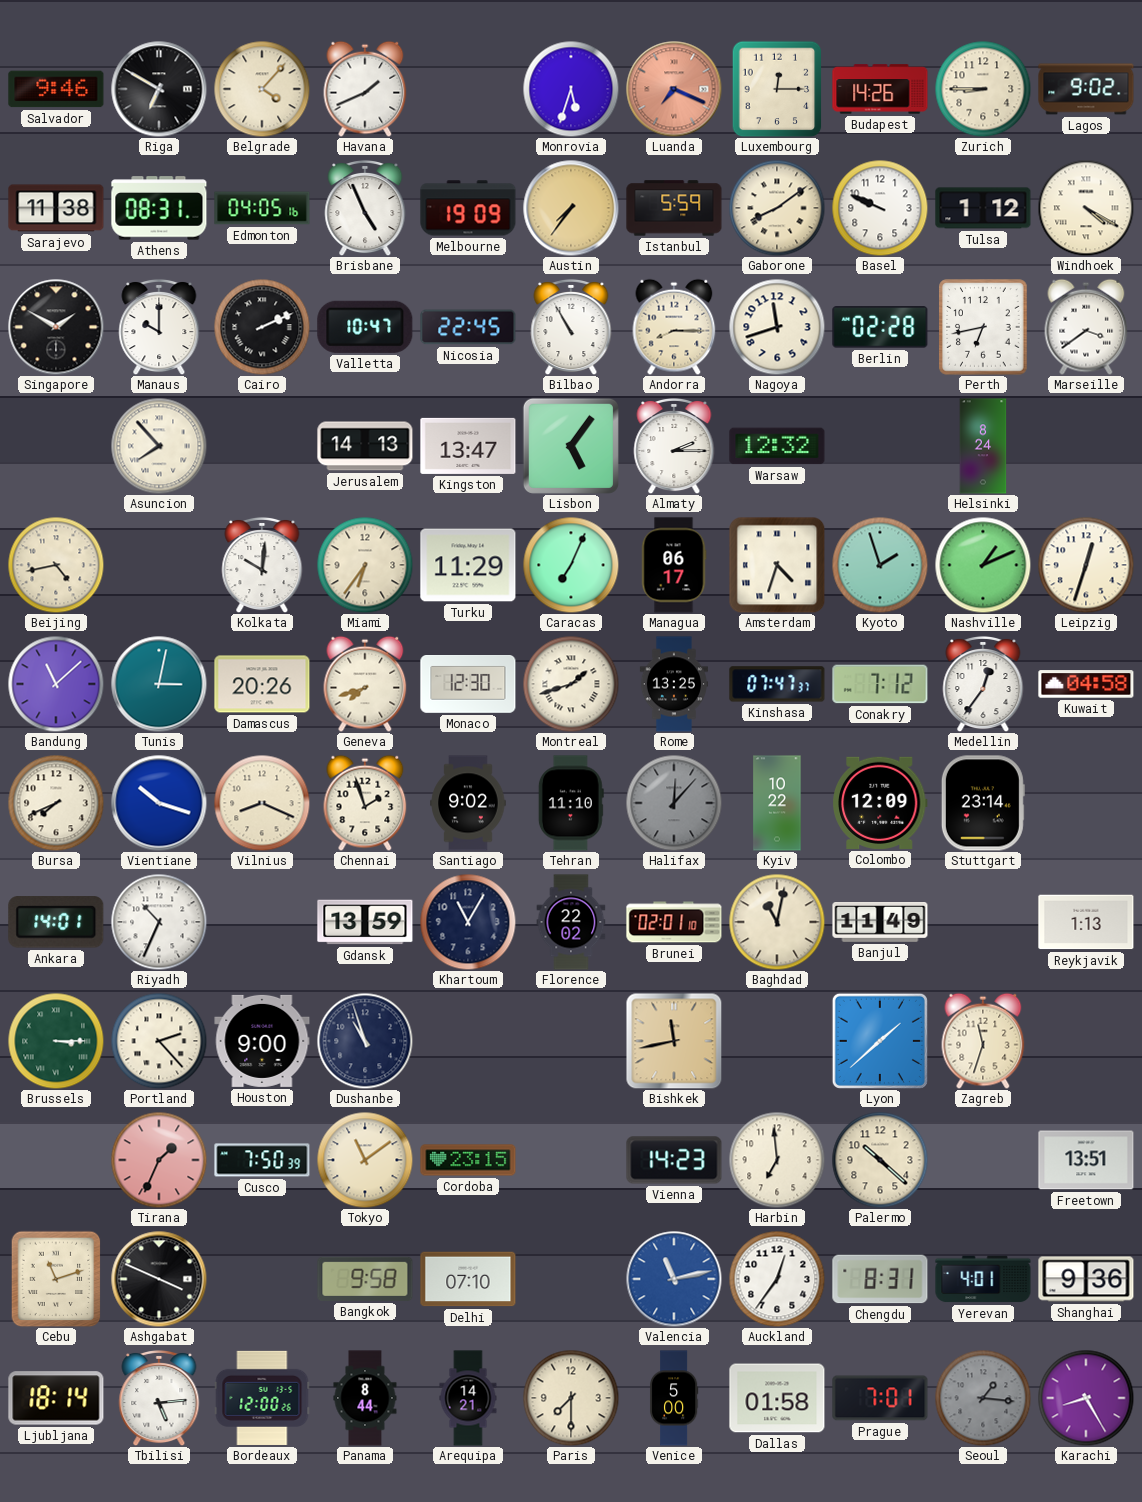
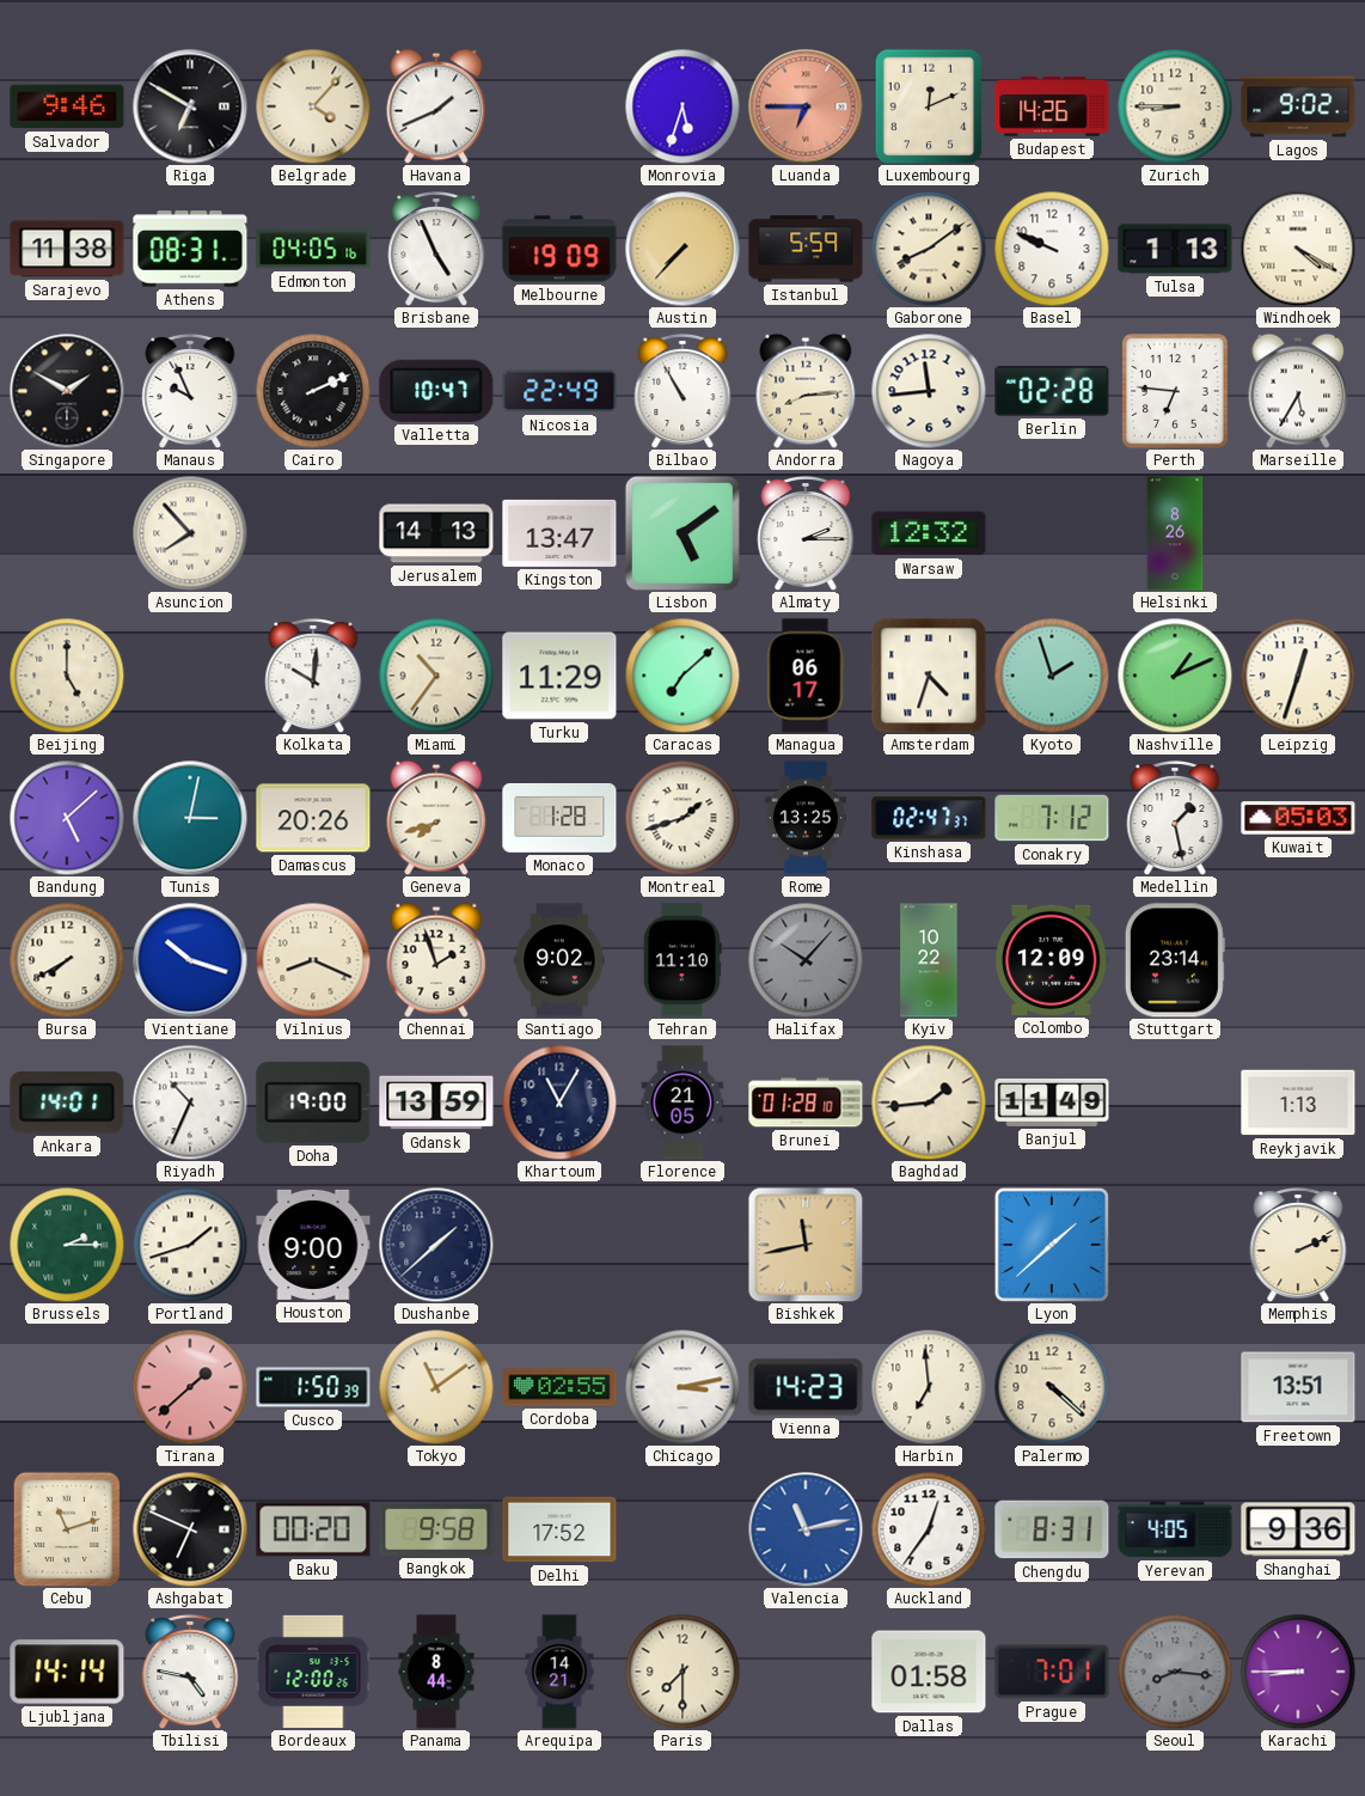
Luanda: 7:19 -> 6:45
Luxembourg: 12:15 -> 12:11
Austin: 7:36 -> 7:37
Tulsa: 1:12 -> 1:13
Manaus: 10:00 -> 9:56
Nicosia: 22:45 -> 22:49
Andorra: 8:15 -> 8:14
Nagoya: 11:42 -> 11:44
Perth: 6:43 -> 6:46
Marseille: 3:39 -> 5:35
Lisbon: 5:06 -> 5:09
Helsinki: 8:24 -> 8:26
Beijing: 4:43 -> 5:00
Miami: 6:36 -> 10:36
Caracas: 7:04 -> 7:08
Bandung: 11:08 -> 5:08
Monaco: 12:30 -> 1:28
Kinshasa: 07:47 -> 02:47
Medellin: 12:36 -> 1:28
Kuwait: 04:58 -> 05:03
Bursa: 7:41 -> 7:40
Halifax: 12:07 -> 10:07
Doha: none -> 19:00
Florence: 22:02 -> 21:05
Brunei: 02:01 -> 01:28
Baghdad: 11:02 -> 1:44
Brussels: 3:15 -> 2:15
Portland: 2:23 -> 1:42
Dushanbe: 10:57 -> 1:38
Zagreb: 11:33 -> none
Memphis: none -> 2:11
Tirana: 1:34 -> 1:38
Cusco: 7:50 -> 1:50
Cordoba: 23:15 -> 02:55
Chicago: none -> 3:13
Palermo: 10:22 -> 4:22
Ashgabat: 3:49 -> 6:49
Baku: none -> 00:20
Delhi: 07:10 -> 17:52
Yerevan: 4:01 -> 4:05
Ljubljana: 18:14 -> 14:14
Tbilisi: 5:14 -> 4:47
Venice: 5:00 -> none
Seoul: 1:16 -> 8:16
Karachi: 8:25 -> 8:45
